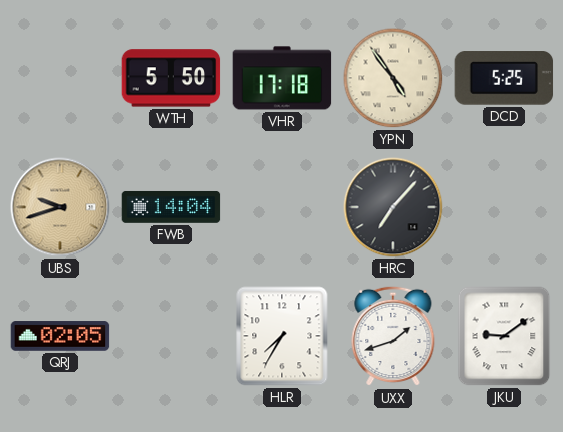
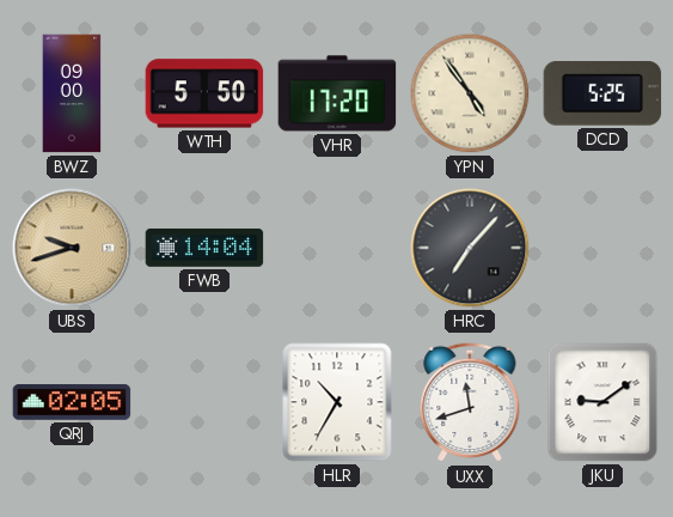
BWZ: none -> 09:00
VHR: 17:18 -> 17:20
HLR: 7:35 -> 10:35
UXX: 1:42 -> 11:42
